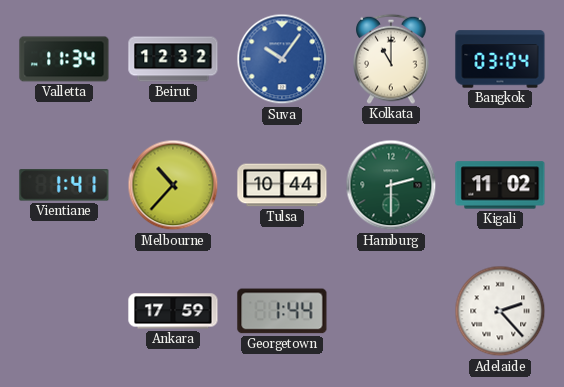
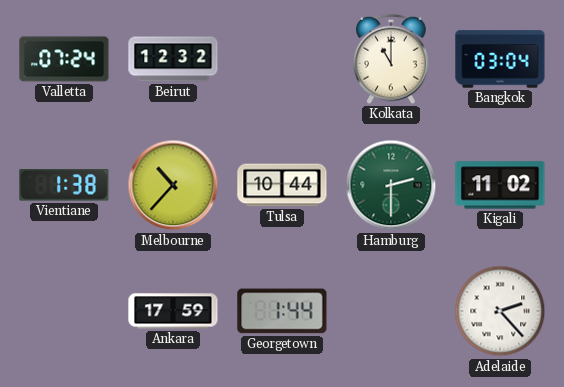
Valletta: 11:34 -> 07:24
Suva: 10:06 -> none
Vientiane: 1:41 -> 1:38
